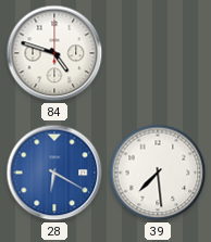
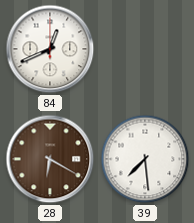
84: 4:48 -> 12:41
28 dial: blue -> brown
